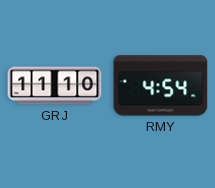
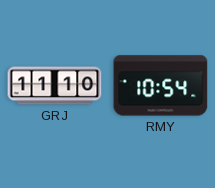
RMY: 4:54 -> 10:54
